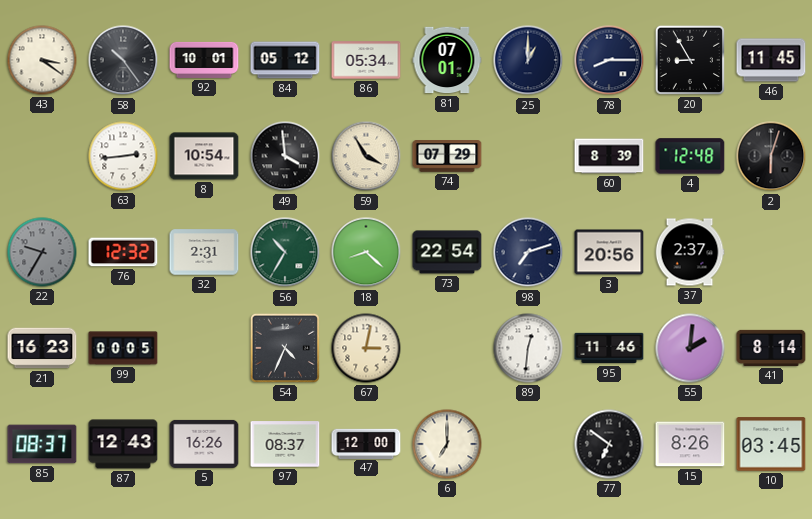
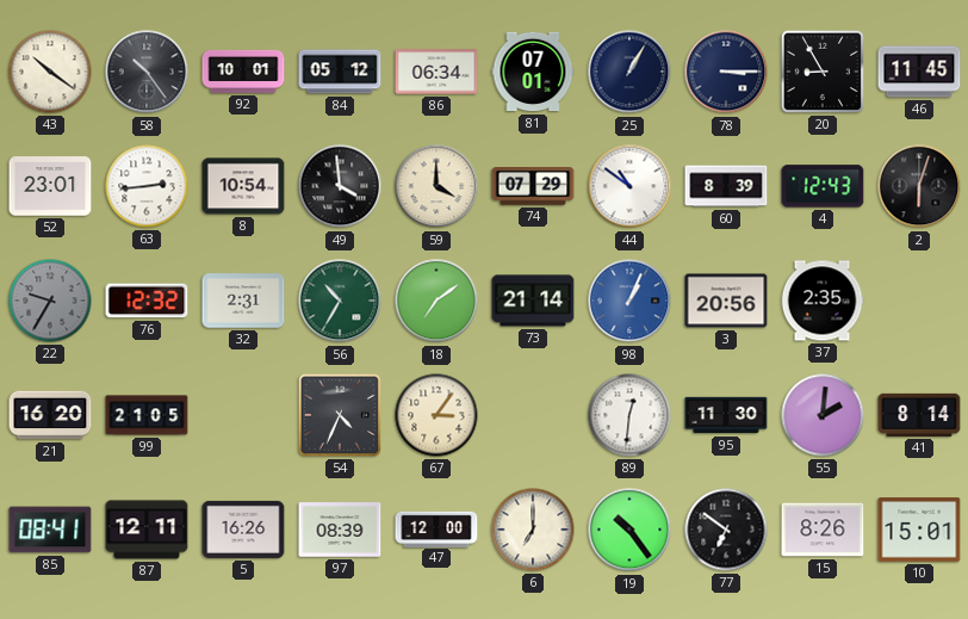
43: 3:21 -> 10:21
86: 05:34 -> 06:34
25: 1:00 -> 1:05
78: 8:15 -> 3:15
52: none -> 23:01
59: 3:55 -> 4:00
44: none -> 10:51
4: 12:48 -> 12:43
18: 8:22 -> 7:09
73: 22:54 -> 21:14
98: 7:12 -> 1:04
98 dial: navy -> blue
37: 2:37 -> 2:35
21: 16:23 -> 16:20
99: 00:05 -> 21:05
67: 3:02 -> 3:06
95: 11:46 -> 11:30
85: 08:37 -> 08:41
87: 12:43 -> 12:11
97: 08:37 -> 08:39
19: none -> 10:24
10: 03:45 -> 15:01
